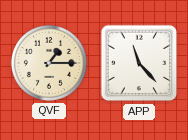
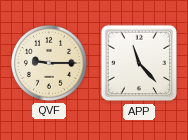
QVF: 1:15 -> 9:15
